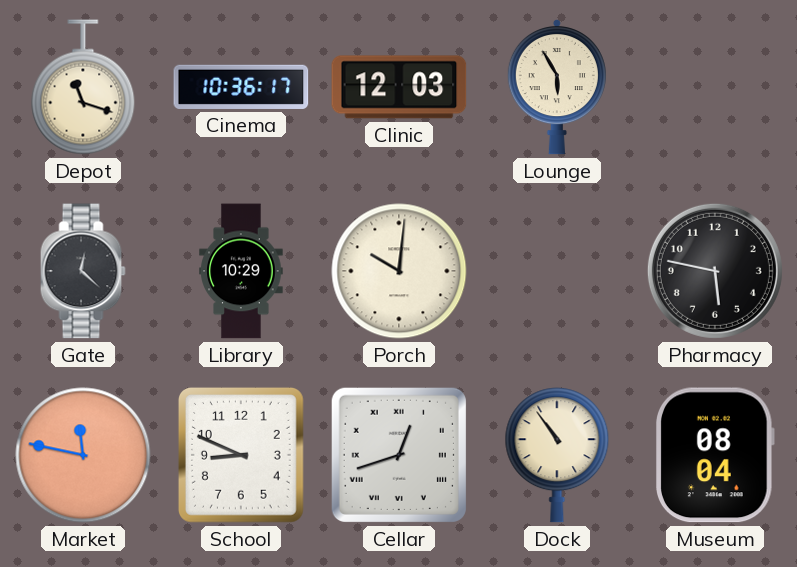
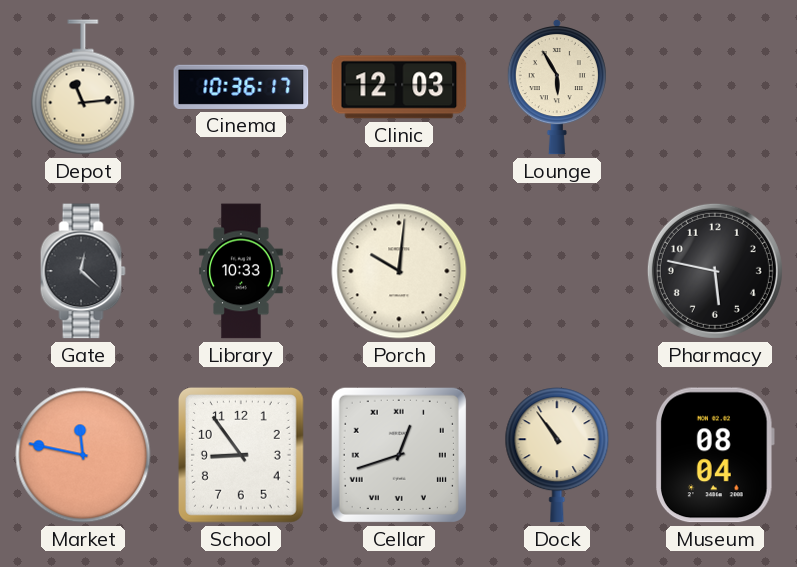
Depot: 11:18 -> 11:14
Library: 10:29 -> 10:33
School: 8:49 -> 8:54
